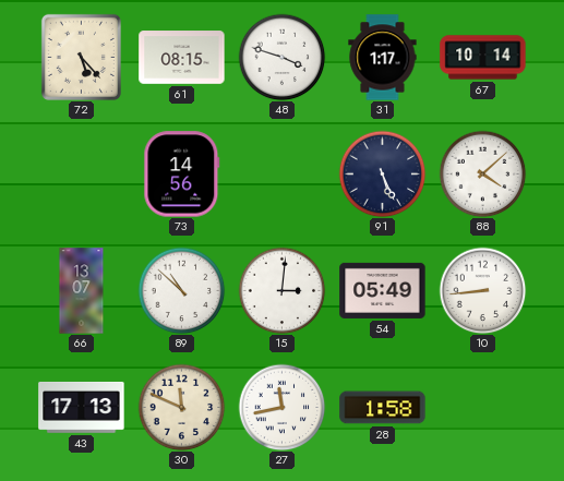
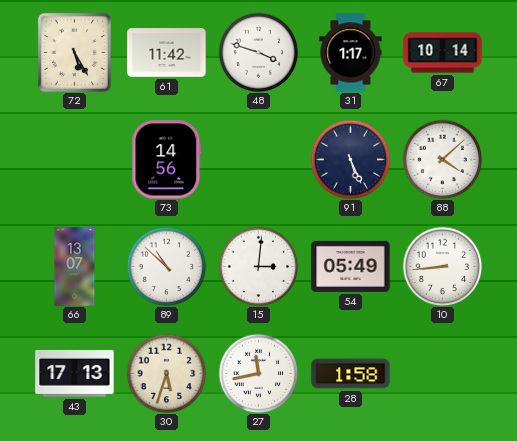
72: 5:23 -> 5:25
61: 08:15 -> 11:42
30: 11:49 -> 5:33
